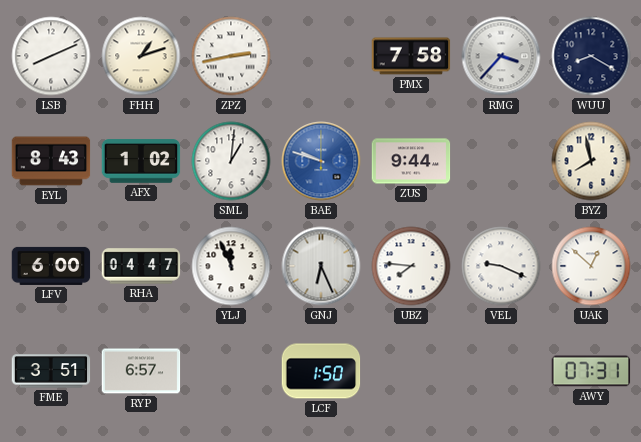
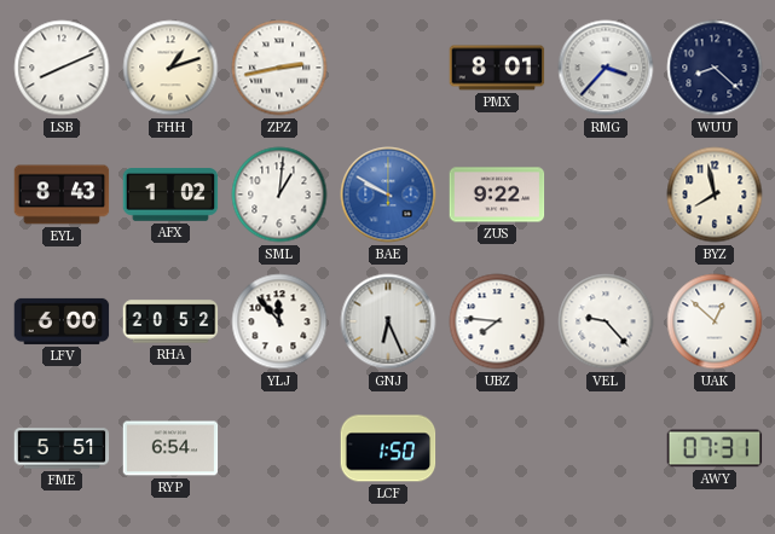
PMX: 7:58 -> 8:01
WUU: 8:20 -> 8:22
BAE: 9:48 -> 9:50
ZUS: 9:44 -> 9:22
RHA: 04:47 -> 20:52
YLJ: 11:56 -> 11:53
VEL: 9:19 -> 9:23
FME: 3:51 -> 5:51
RYP: 6:57 -> 6:54
